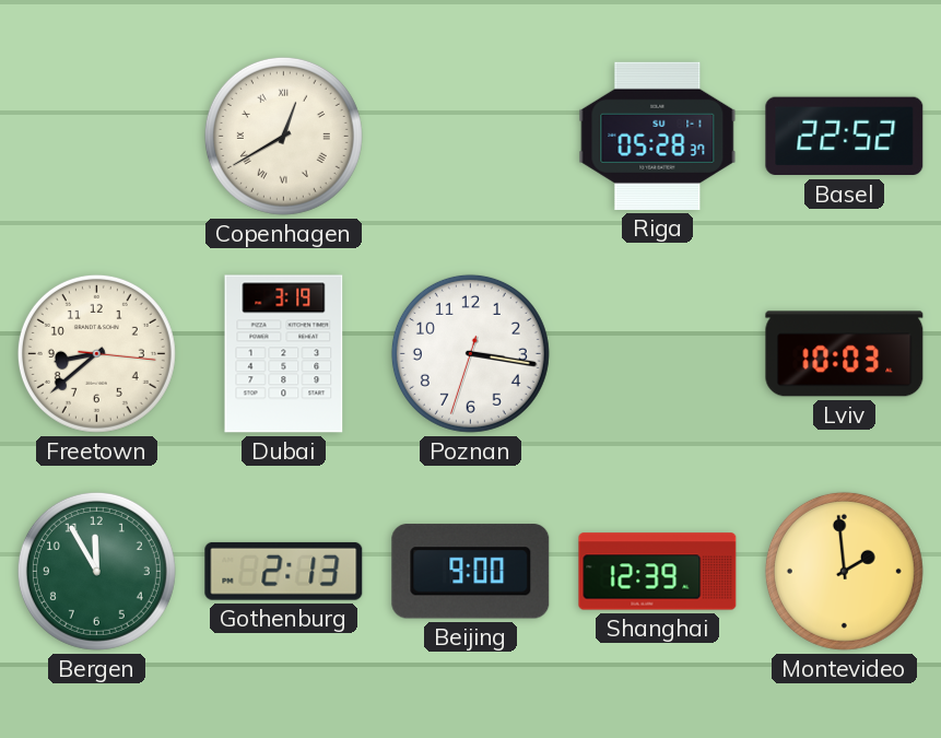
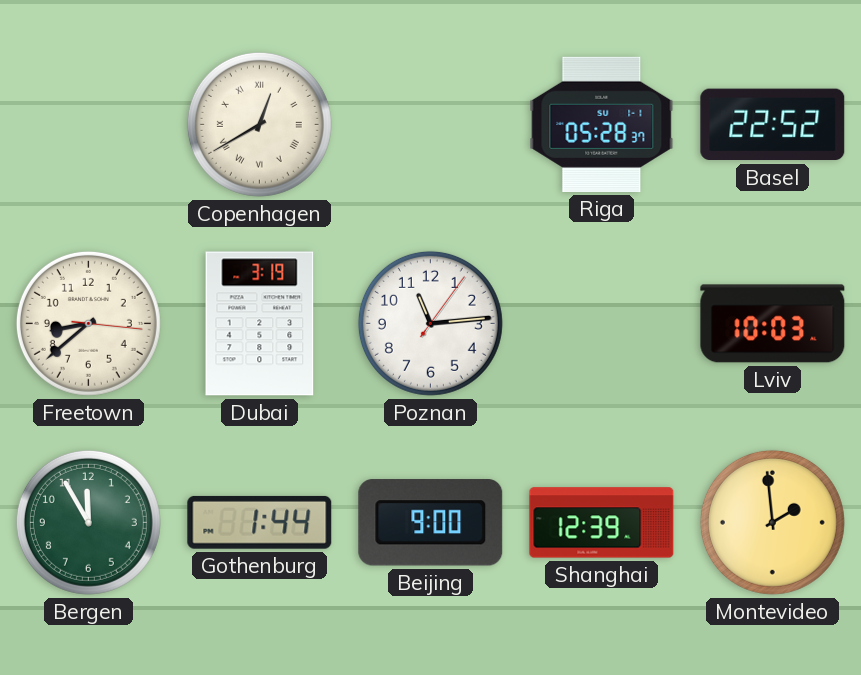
Poznan: 3:16 -> 11:14
Gothenburg: 2:13 -> 1:44
